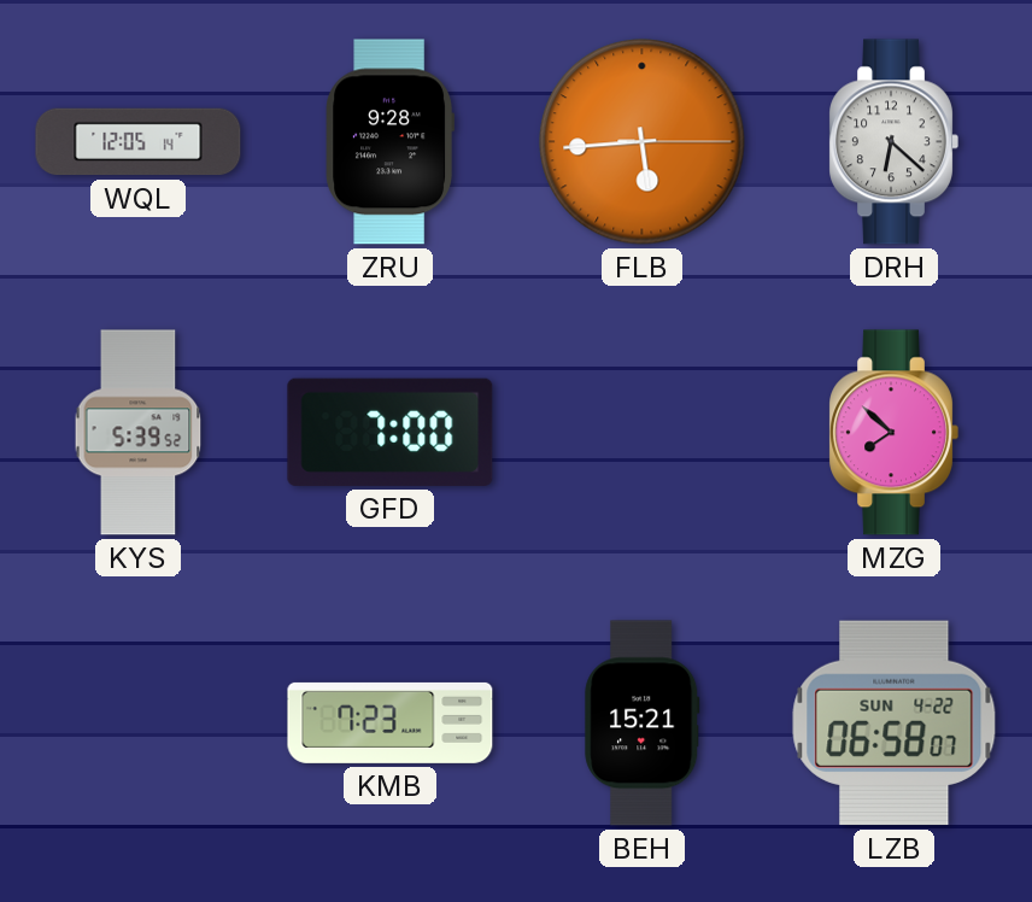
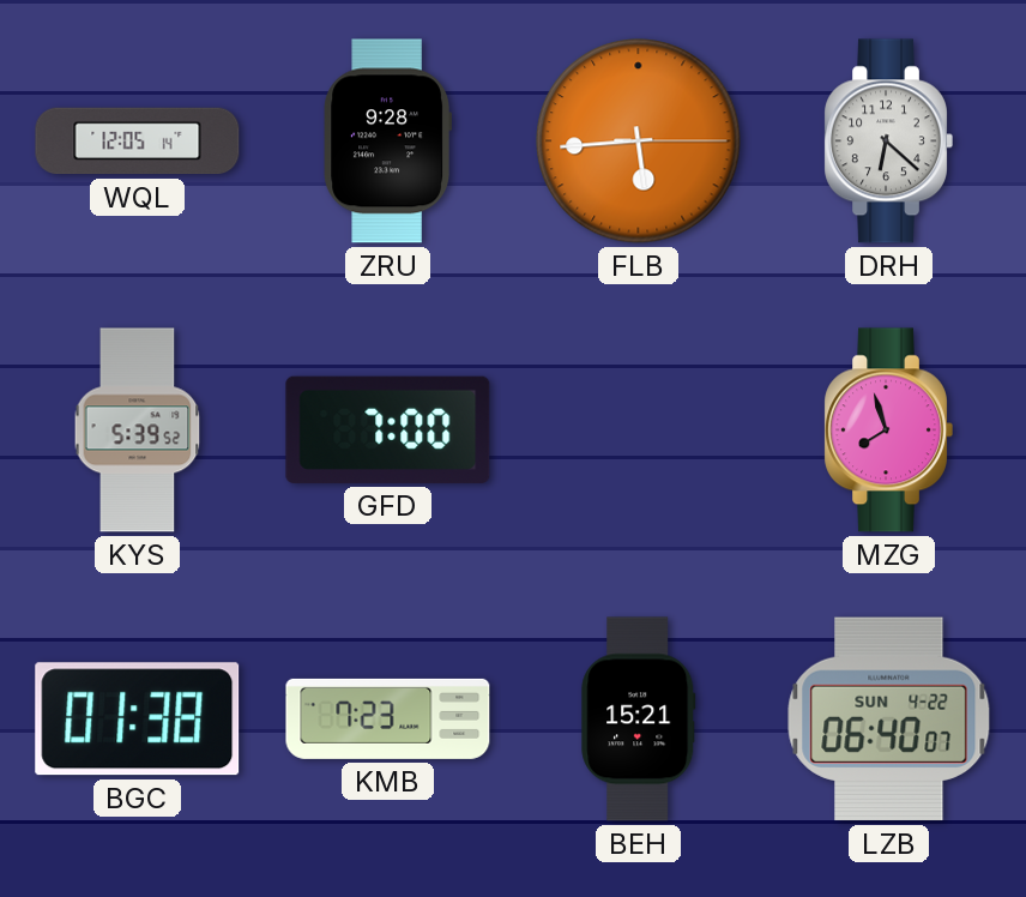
MZG: 7:52 -> 7:57
BGC: none -> 01:38
LZB: 06:58 -> 06:40
